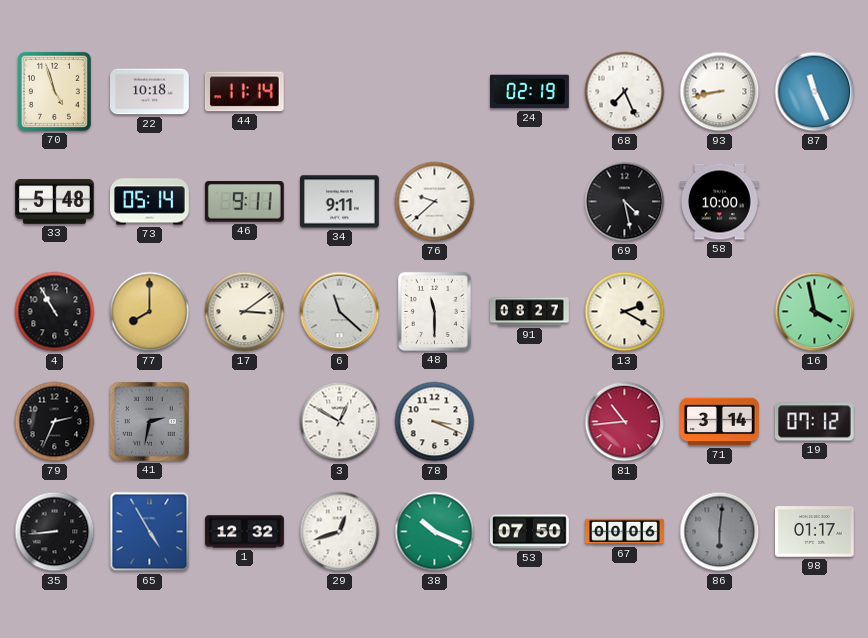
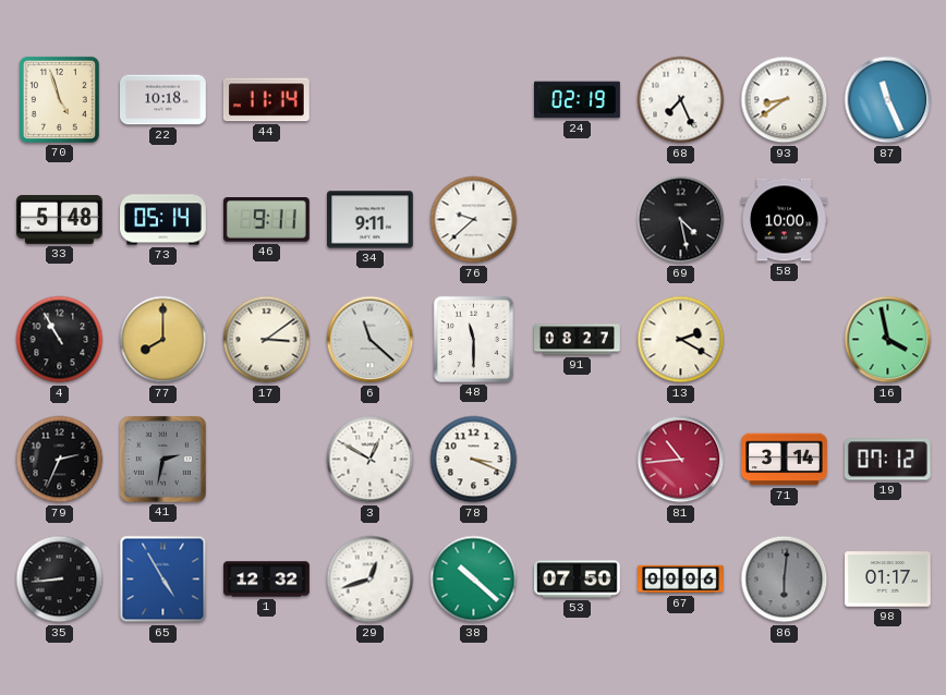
93: 8:43 -> 8:39
38: 10:19 -> 10:22
